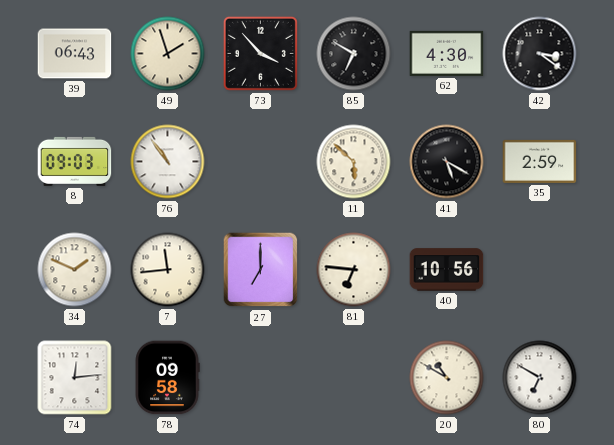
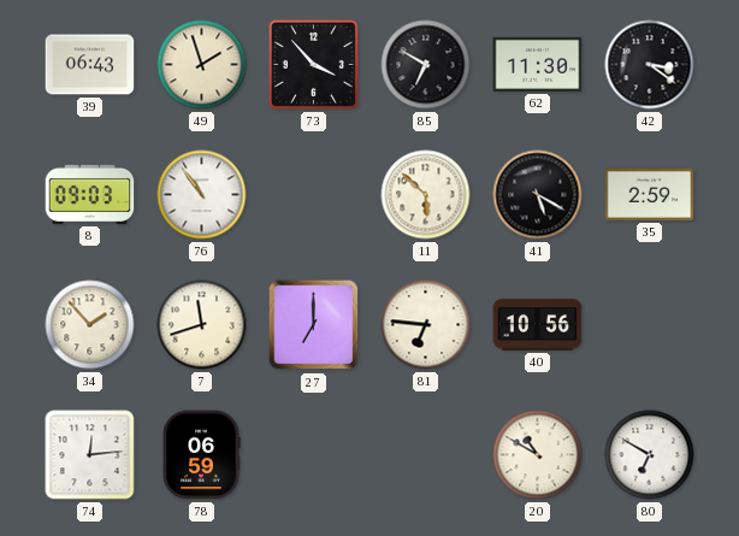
62: 4:30 -> 11:30
34: 1:49 -> 1:53
7: 11:44 -> 11:42
78: 09:58 -> 06:59
